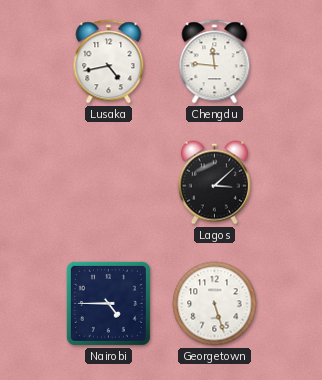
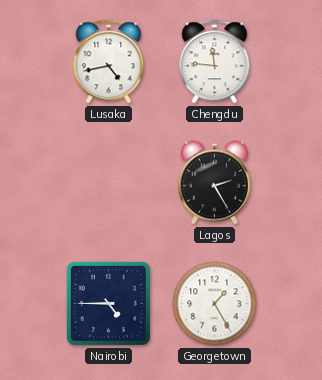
Lagos: 3:08 -> 2:25
Georgetown: 5:27 -> 1:25
